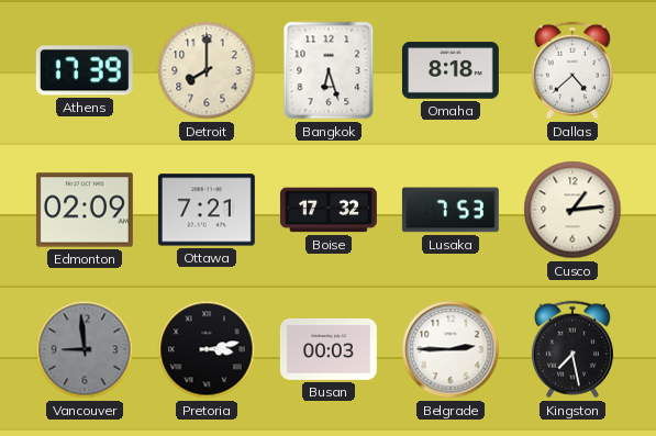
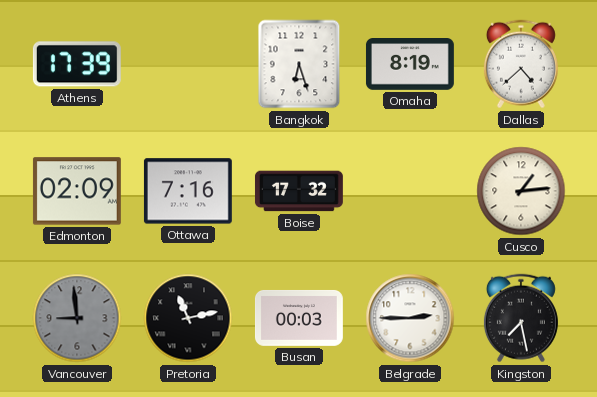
Detroit: 8:00 -> none
Omaha: 8:18 -> 8:19
Ottawa: 7:21 -> 7:16
Lusaka: 7:53 -> none
Pretoria: 3:13 -> 11:13
